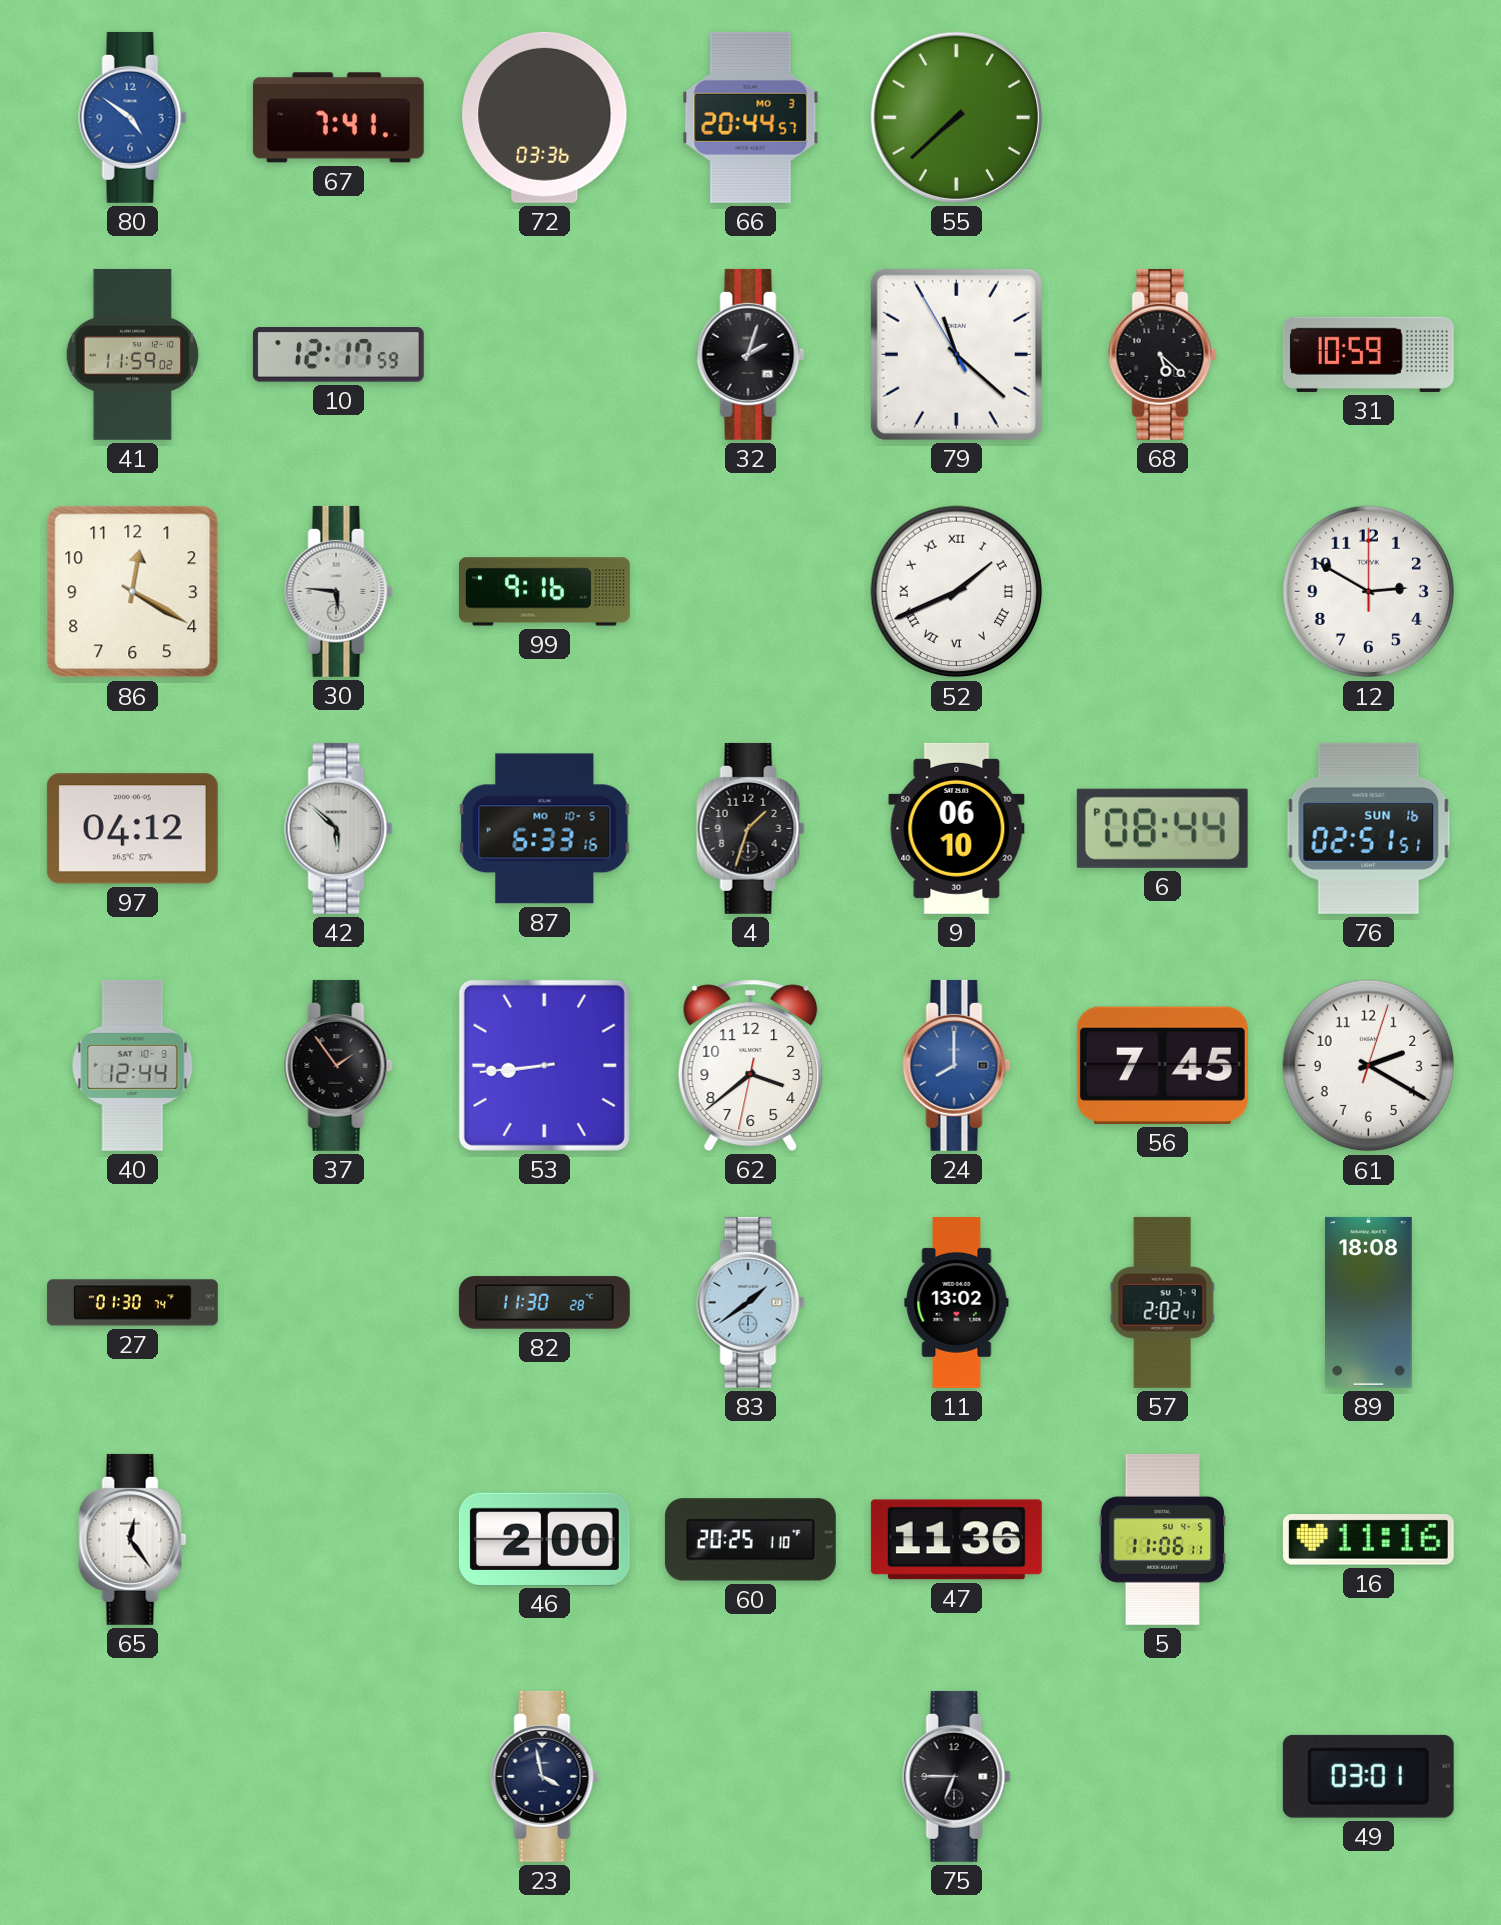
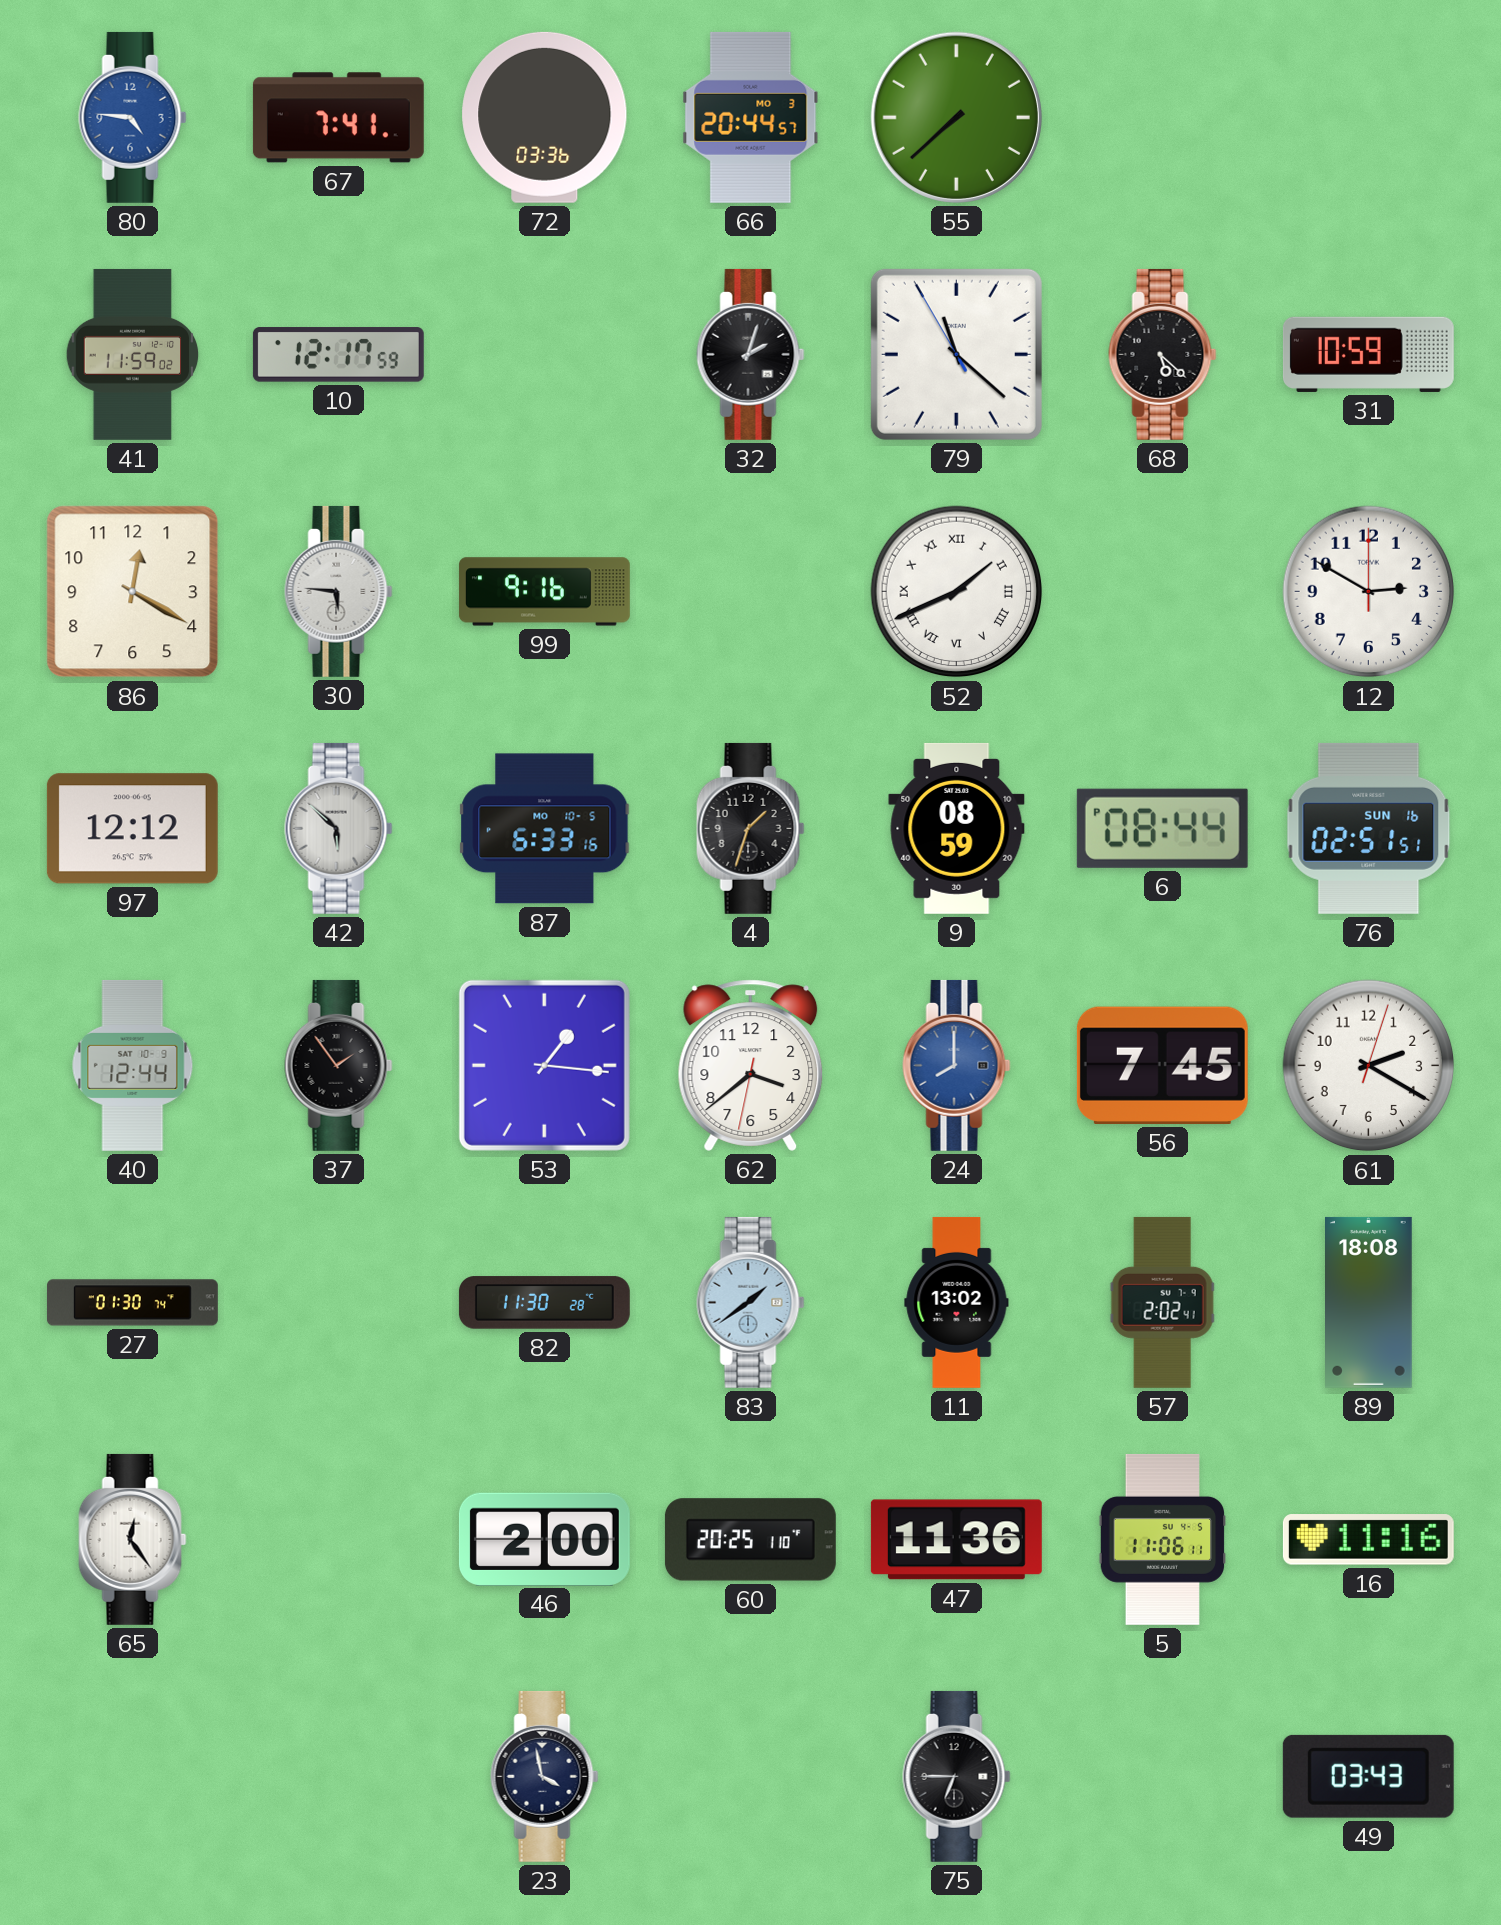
80: 4:51 -> 4:46
97: 04:12 -> 12:12
9: 06:10 -> 08:59
53: 8:44 -> 1:16
49: 03:01 -> 03:43
